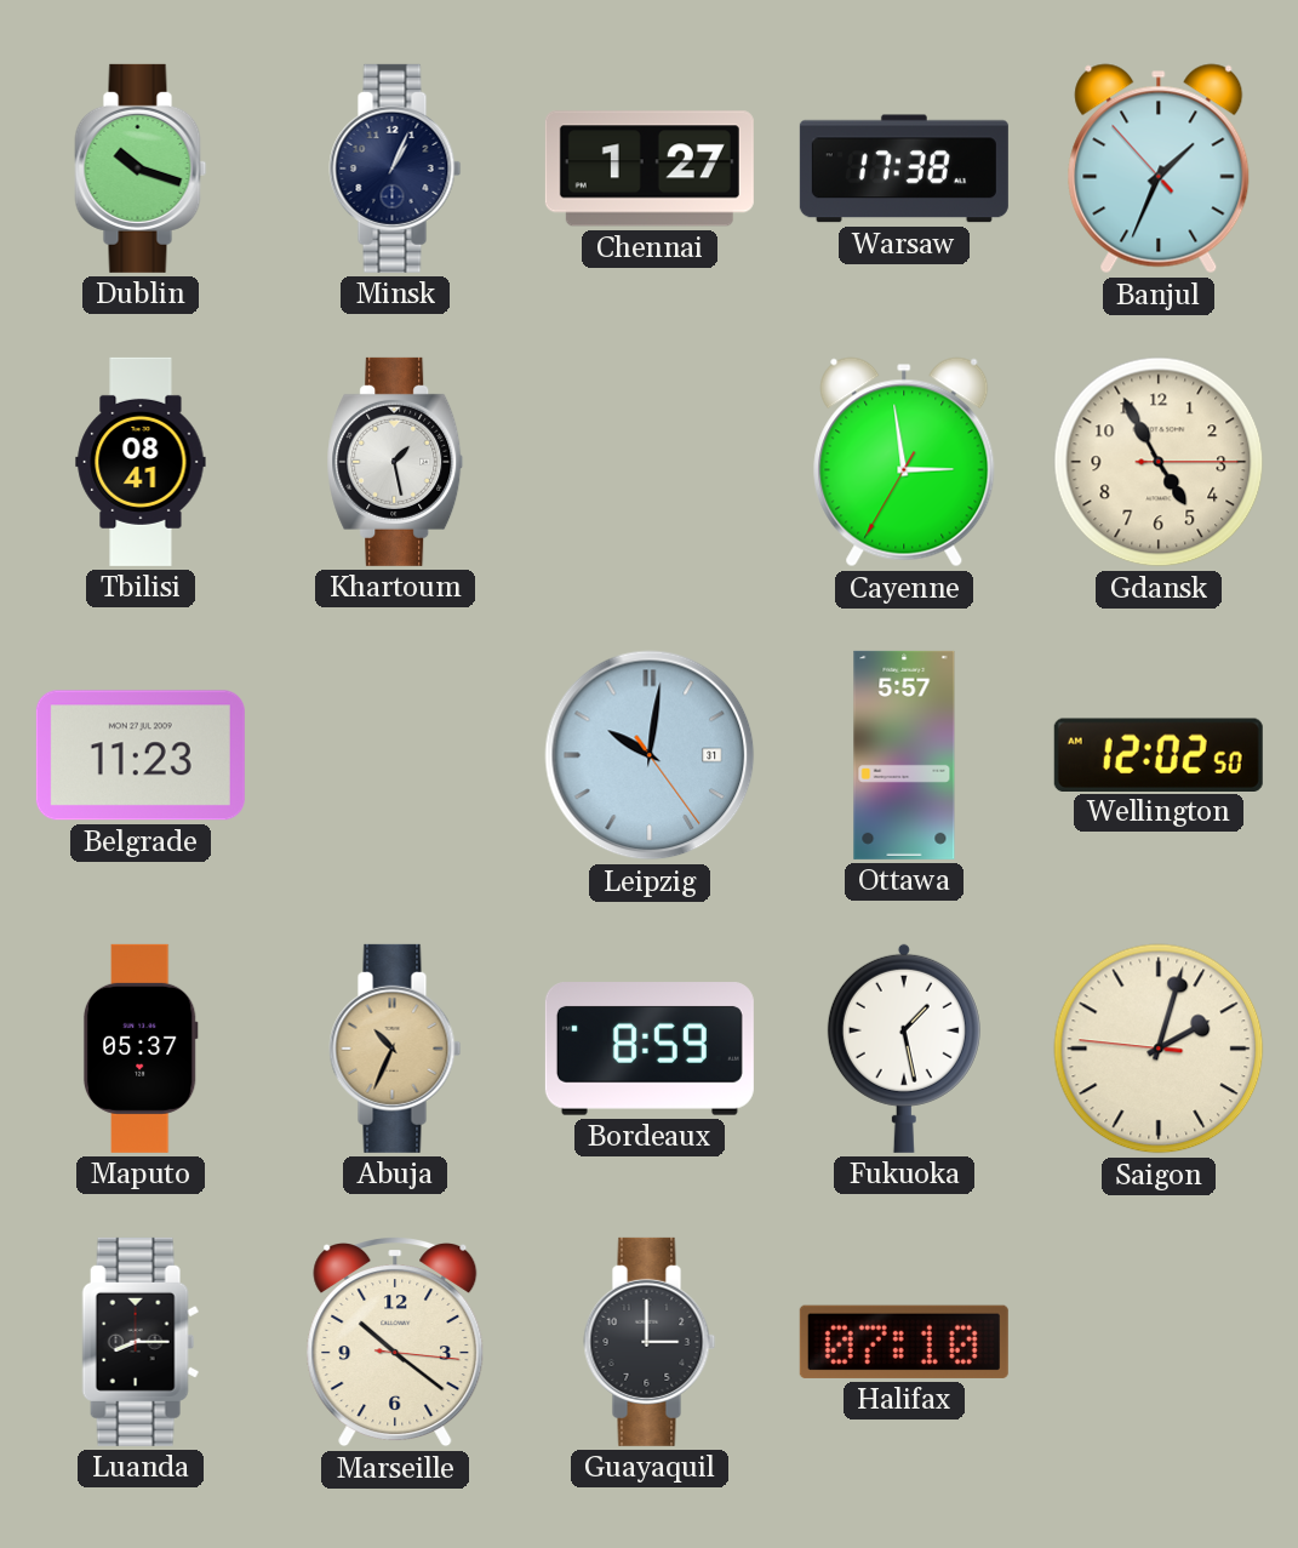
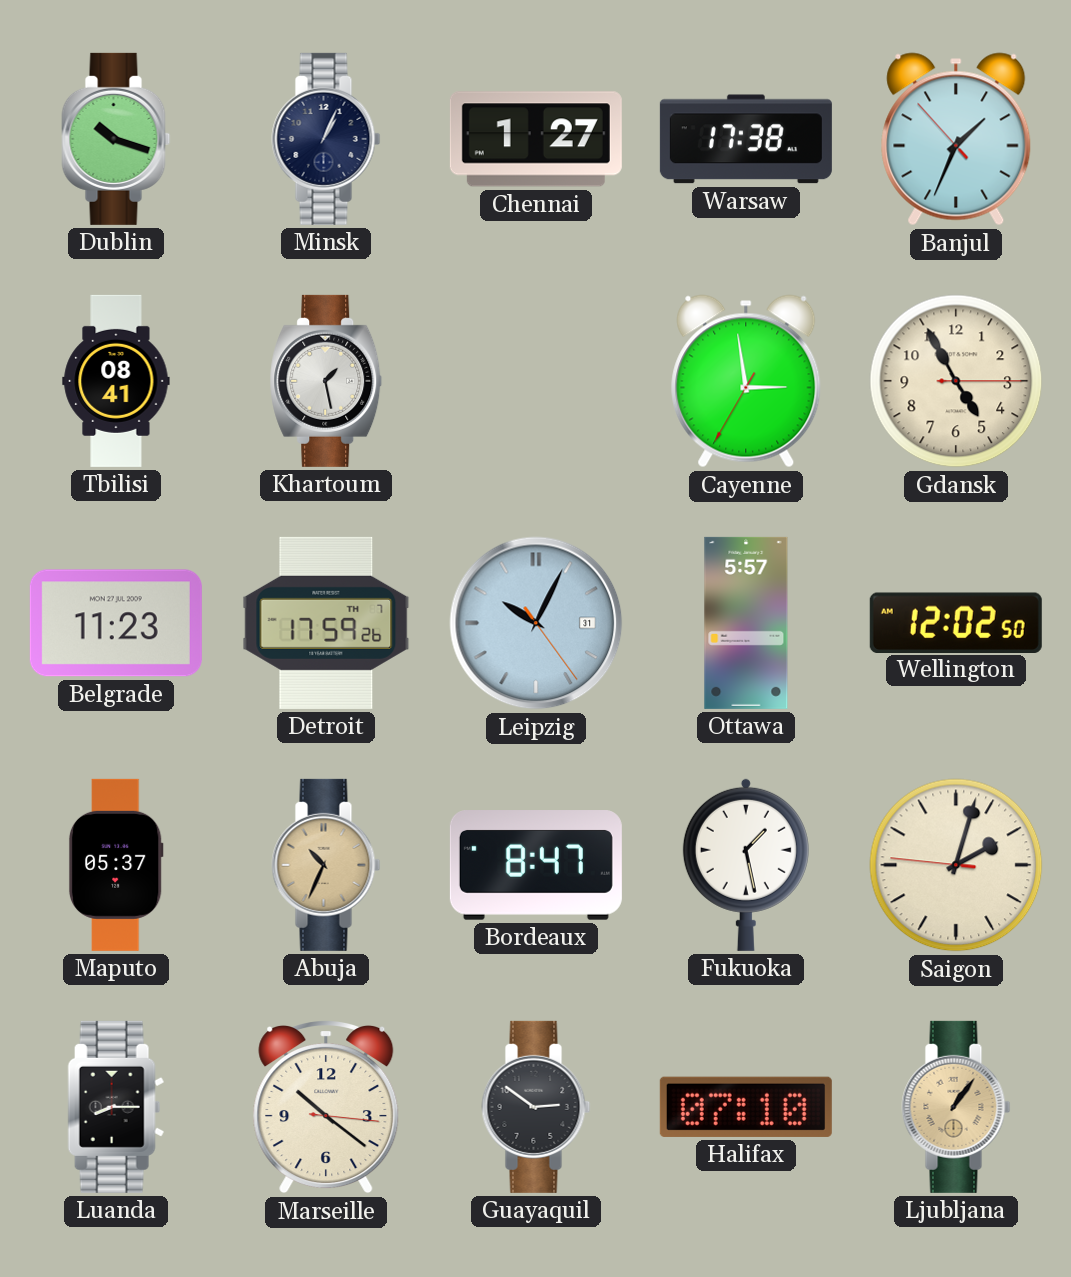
Detroit: none -> 17:59
Leipzig: 10:01 -> 10:04
Bordeaux: 8:59 -> 8:47
Guayaquil: 3:00 -> 2:51
Ljubljana: none -> 1:06
